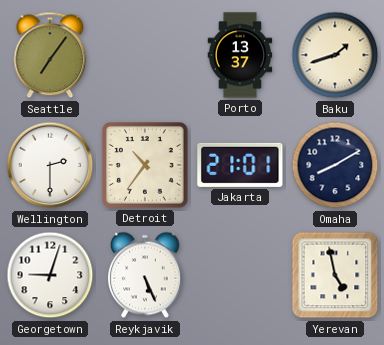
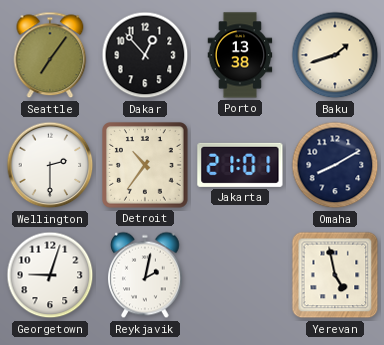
Dakar: none -> 12:53
Porto: 13:37 -> 13:38
Reykjavik: 5:26 -> 2:02
